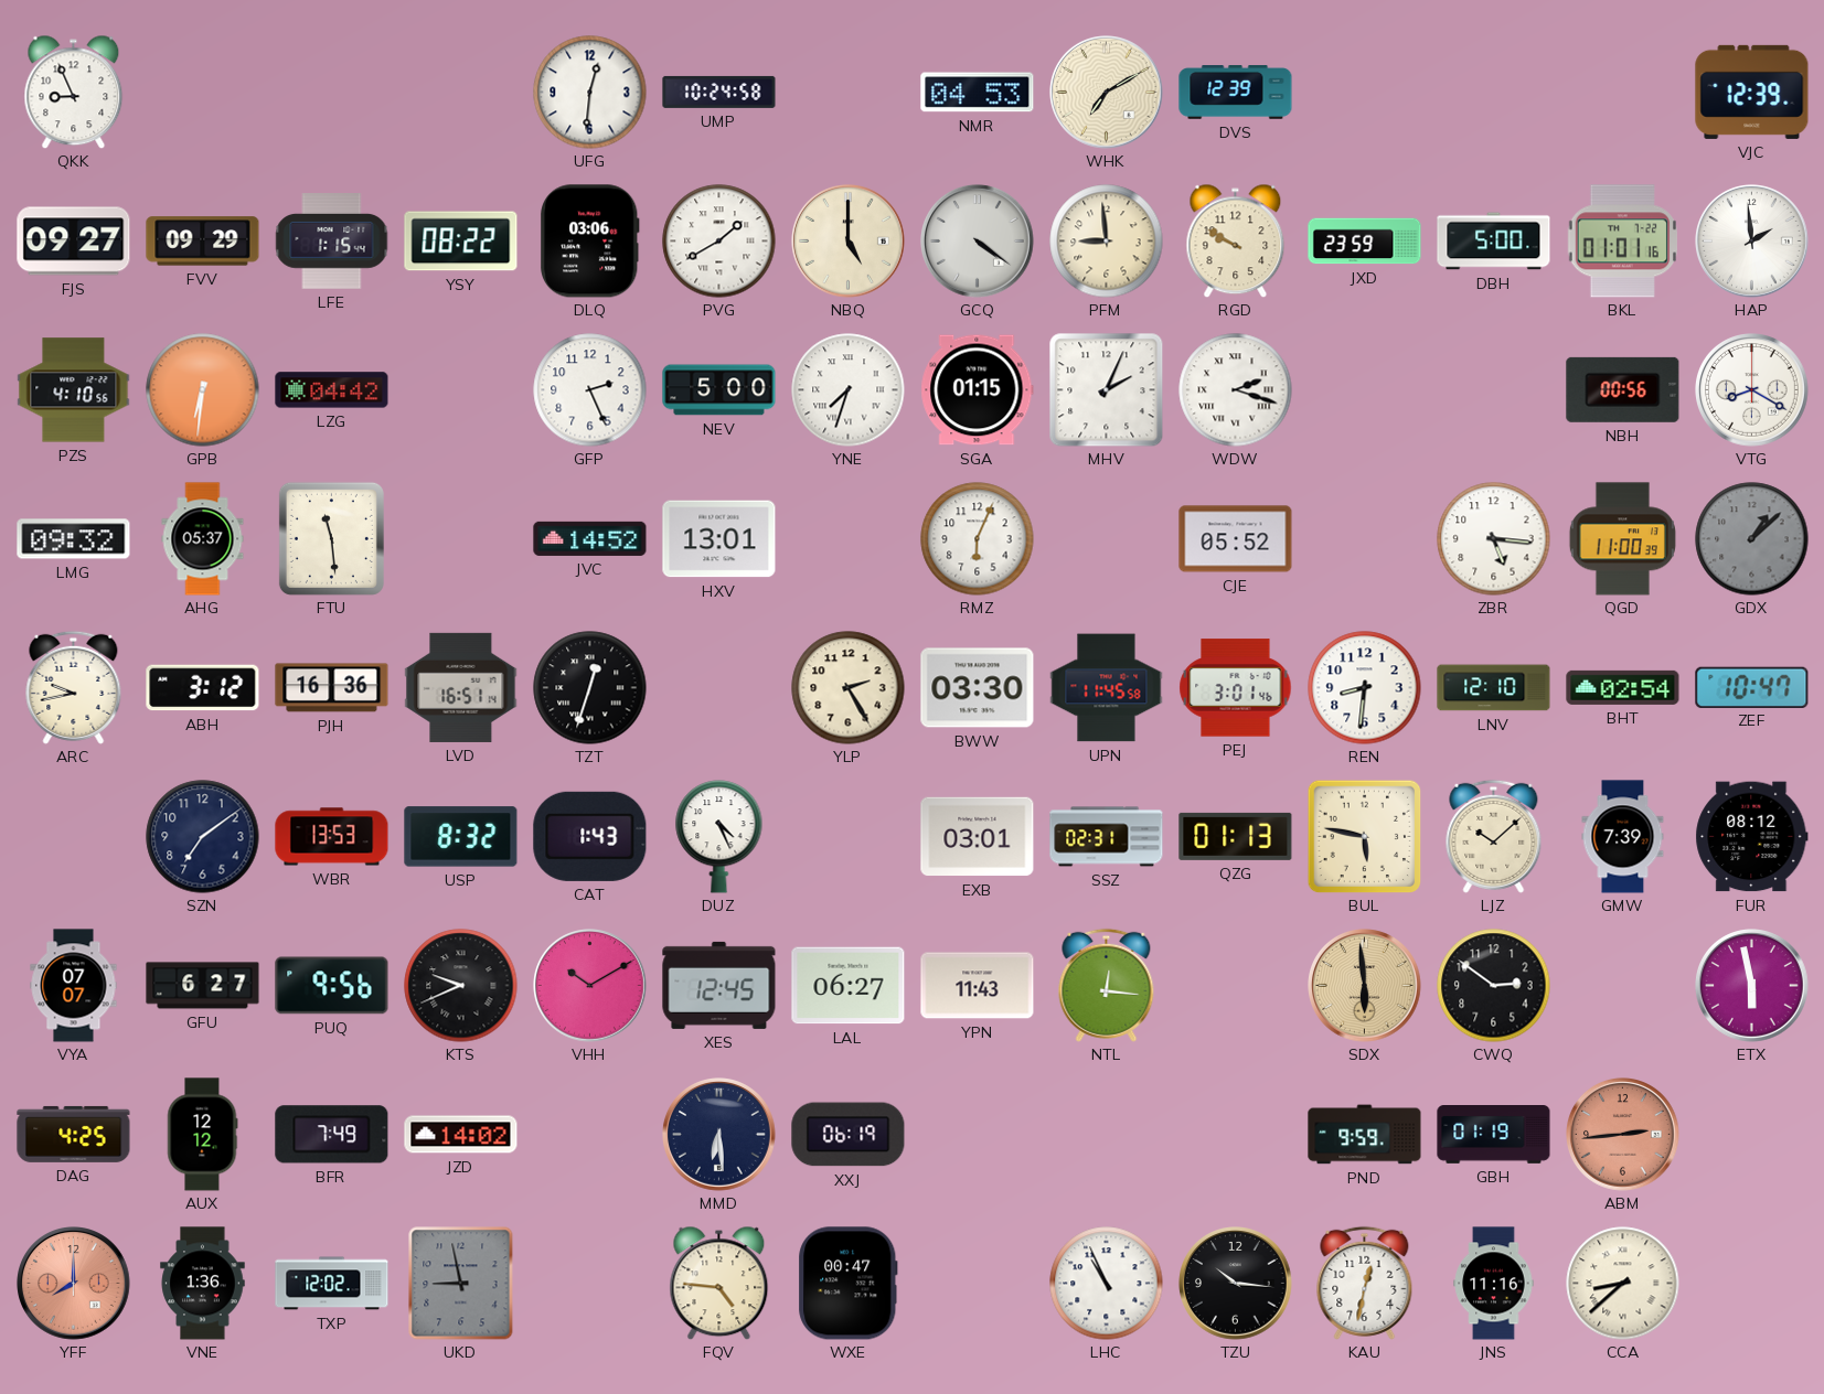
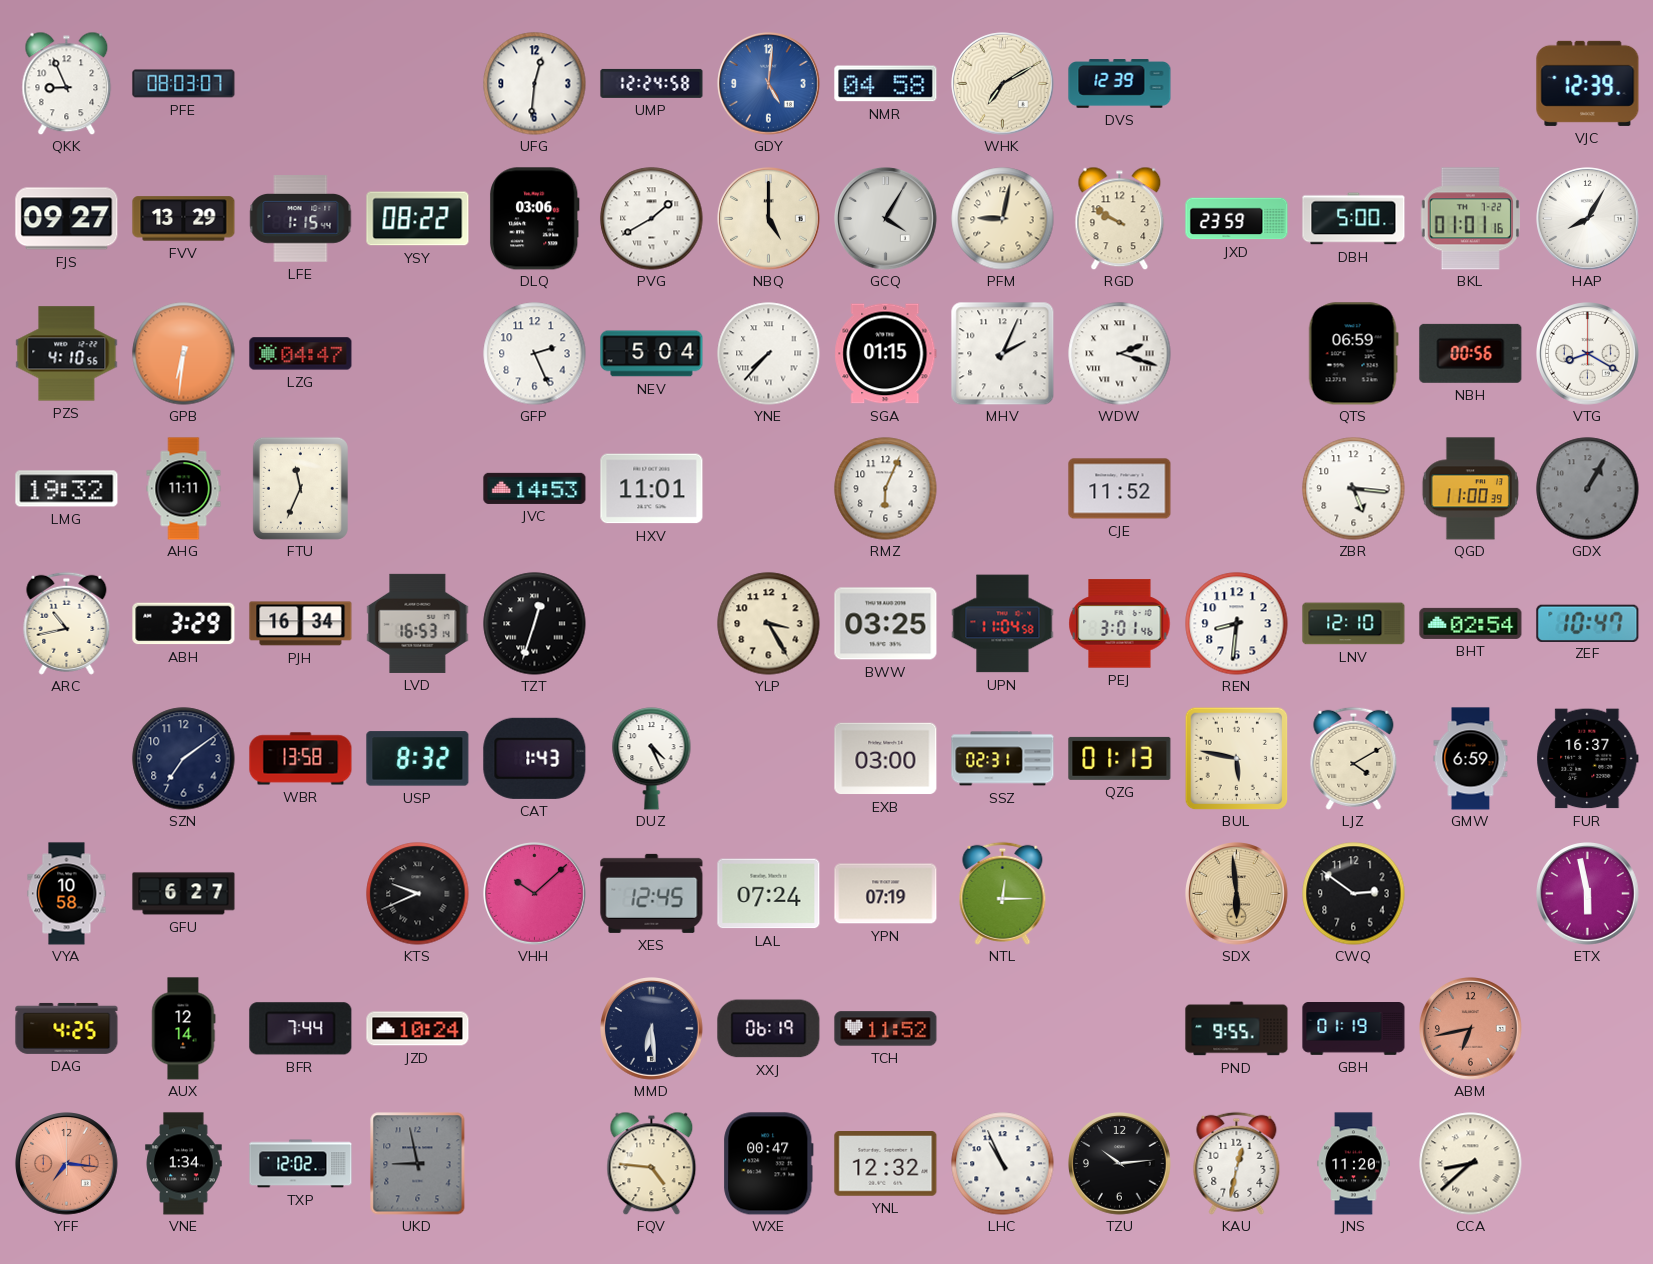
PFE: none -> 08:03
UMP: 10:24 -> 12:24
GDY: none -> 5:01
NMR: 04:53 -> 04:58
FVV: 09:29 -> 13:29
GCQ: 4:21 -> 4:05
PFM: 8:59 -> 9:02
HAP: 1:59 -> 8:05
LZG: 04:42 -> 04:47
NEV: 5:00 -> 5:04
YNE: 7:33 -> 7:37
QTS: none -> 06:59
LMG: 09:32 -> 19:32
AHG: 05:37 -> 11:11
FTU: 11:29 -> 11:34
JVC: 14:52 -> 14:53
HXV: 13:01 -> 11:01
CJE: 05:52 -> 11:52
GDX: 1:08 -> 1:05
ARC: 9:43 -> 10:43
ABH: 3:12 -> 3:29
PJH: 16:36 -> 16:34
LVD: 16:51 -> 16:53
YLP: 2:25 -> 3:25
BWW: 03:30 -> 03:25
UPN: 11:45 -> 11:04
WBR: 13:53 -> 13:58
EXB: 03:01 -> 03:00
LJZ: 10:08 -> 4:10
GMW: 7:39 -> 6:59
FUR: 08:12 -> 16:37
VYA: 07:07 -> 10:58
PUQ: 9:56 -> none
VHH: 10:10 -> 10:08
LAL: 06:27 -> 07:24
YPN: 11:43 -> 07:19
NTL: 12:16 -> 12:15
AUX: 12:12 -> 12:14
BFR: 7:49 -> 7:44
JZD: 14:02 -> 10:24
TCH: none -> 11:52
PND: 9:59 -> 9:55
ABM: 2:44 -> 6:43
YFF: 8:00 -> 7:16
VNE: 1:36 -> 1:34
YNL: none -> 12:32
TZU: 10:16 -> 10:14
JNS: 11:16 -> 11:20
